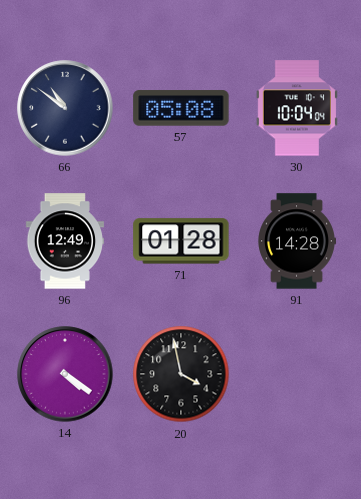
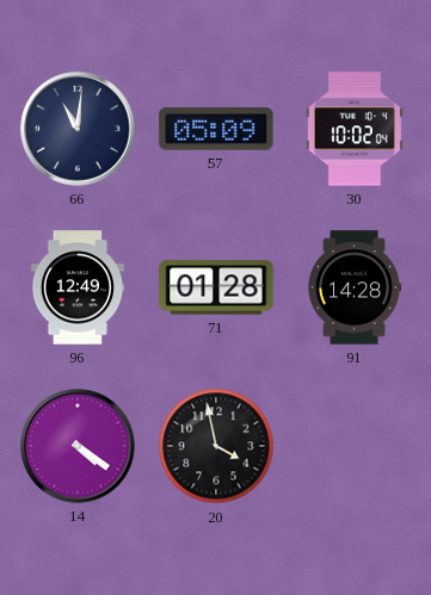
66: 10:51 -> 11:01
57: 05:08 -> 05:09
30: 10:04 -> 10:02
